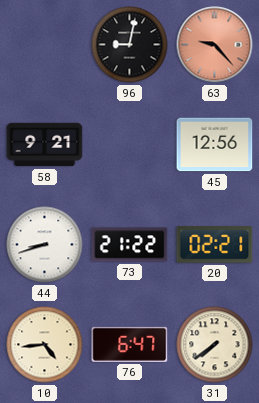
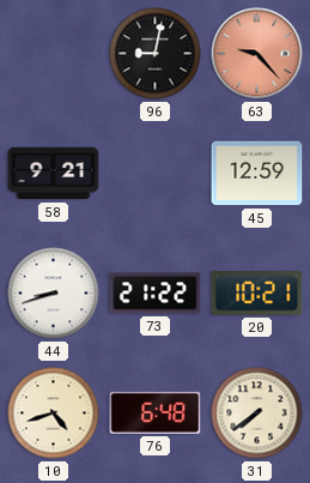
45: 12:56 -> 12:59
20: 02:21 -> 10:21
10: 4:44 -> 4:42
76: 6:47 -> 6:48
